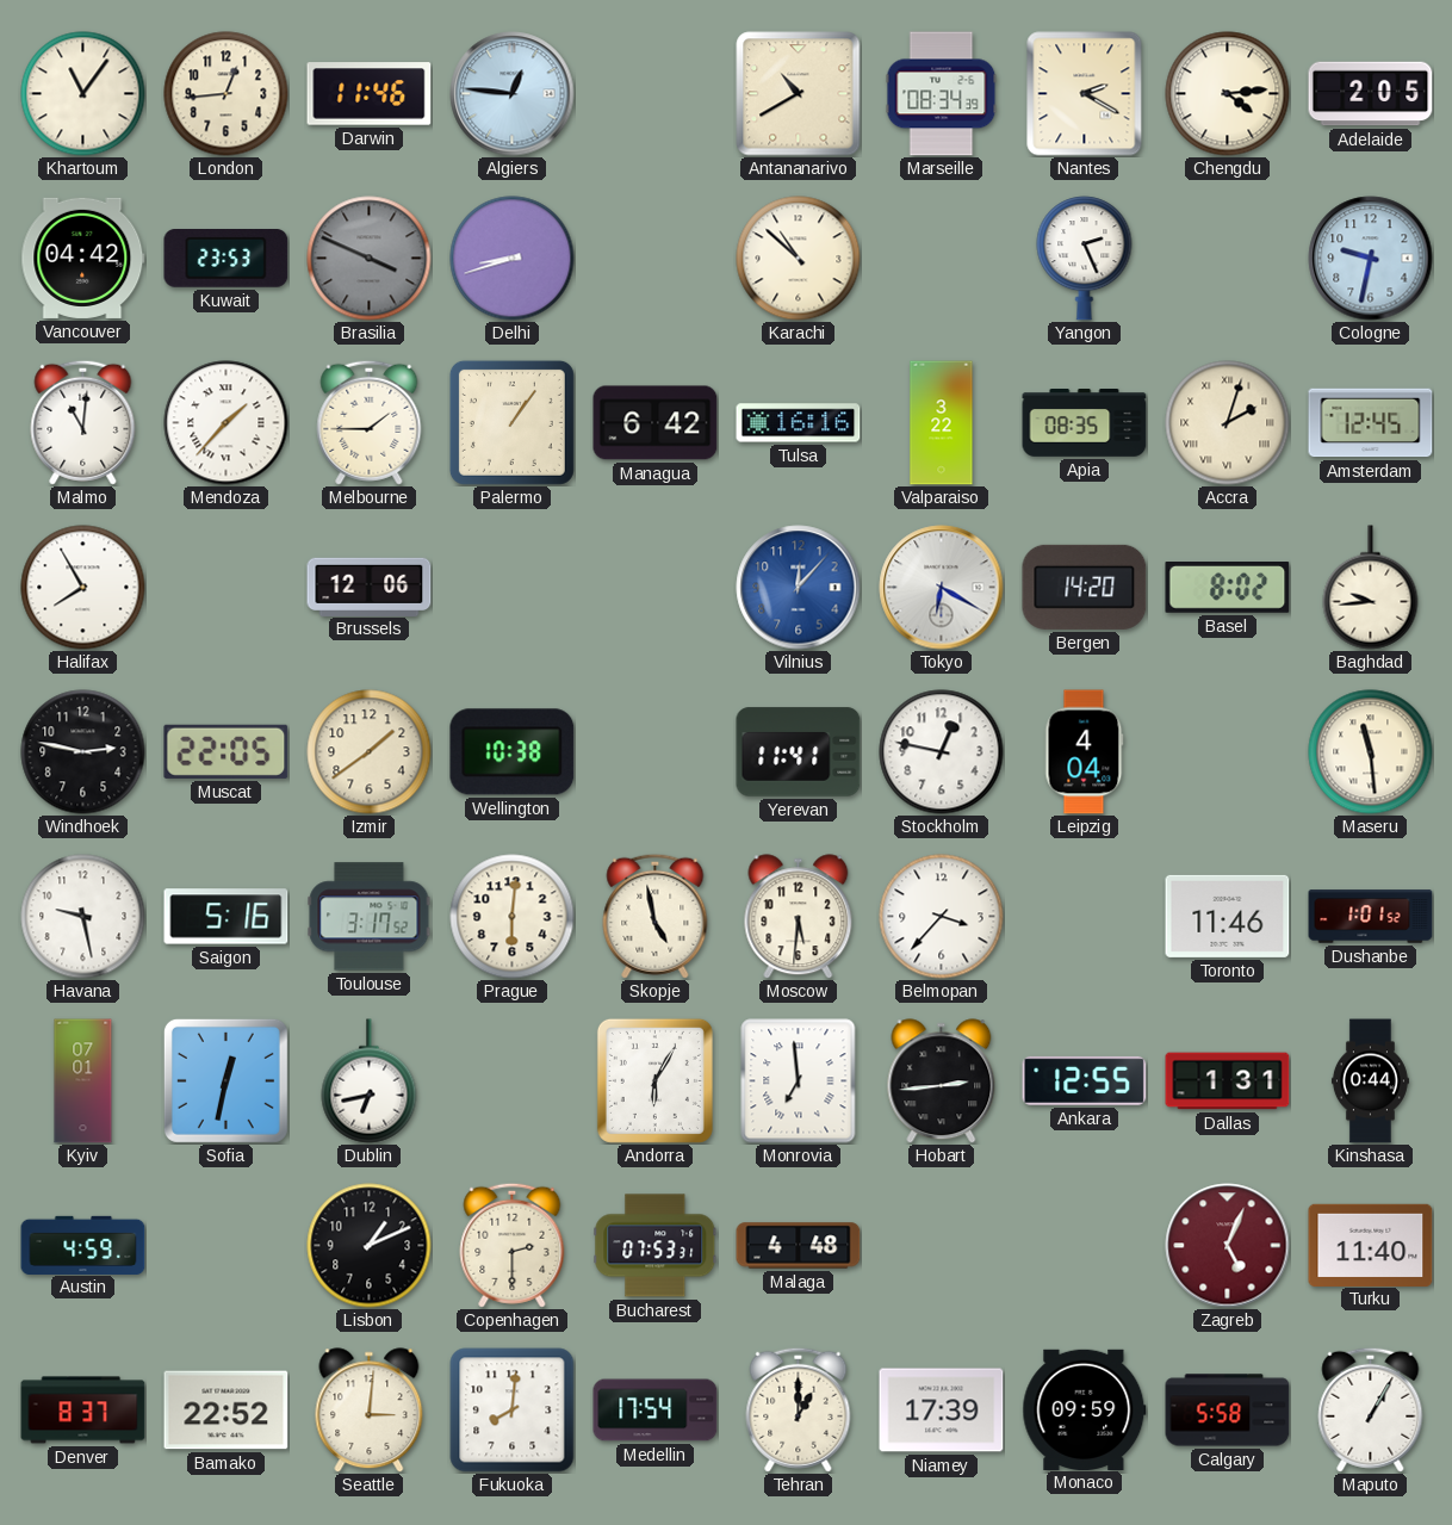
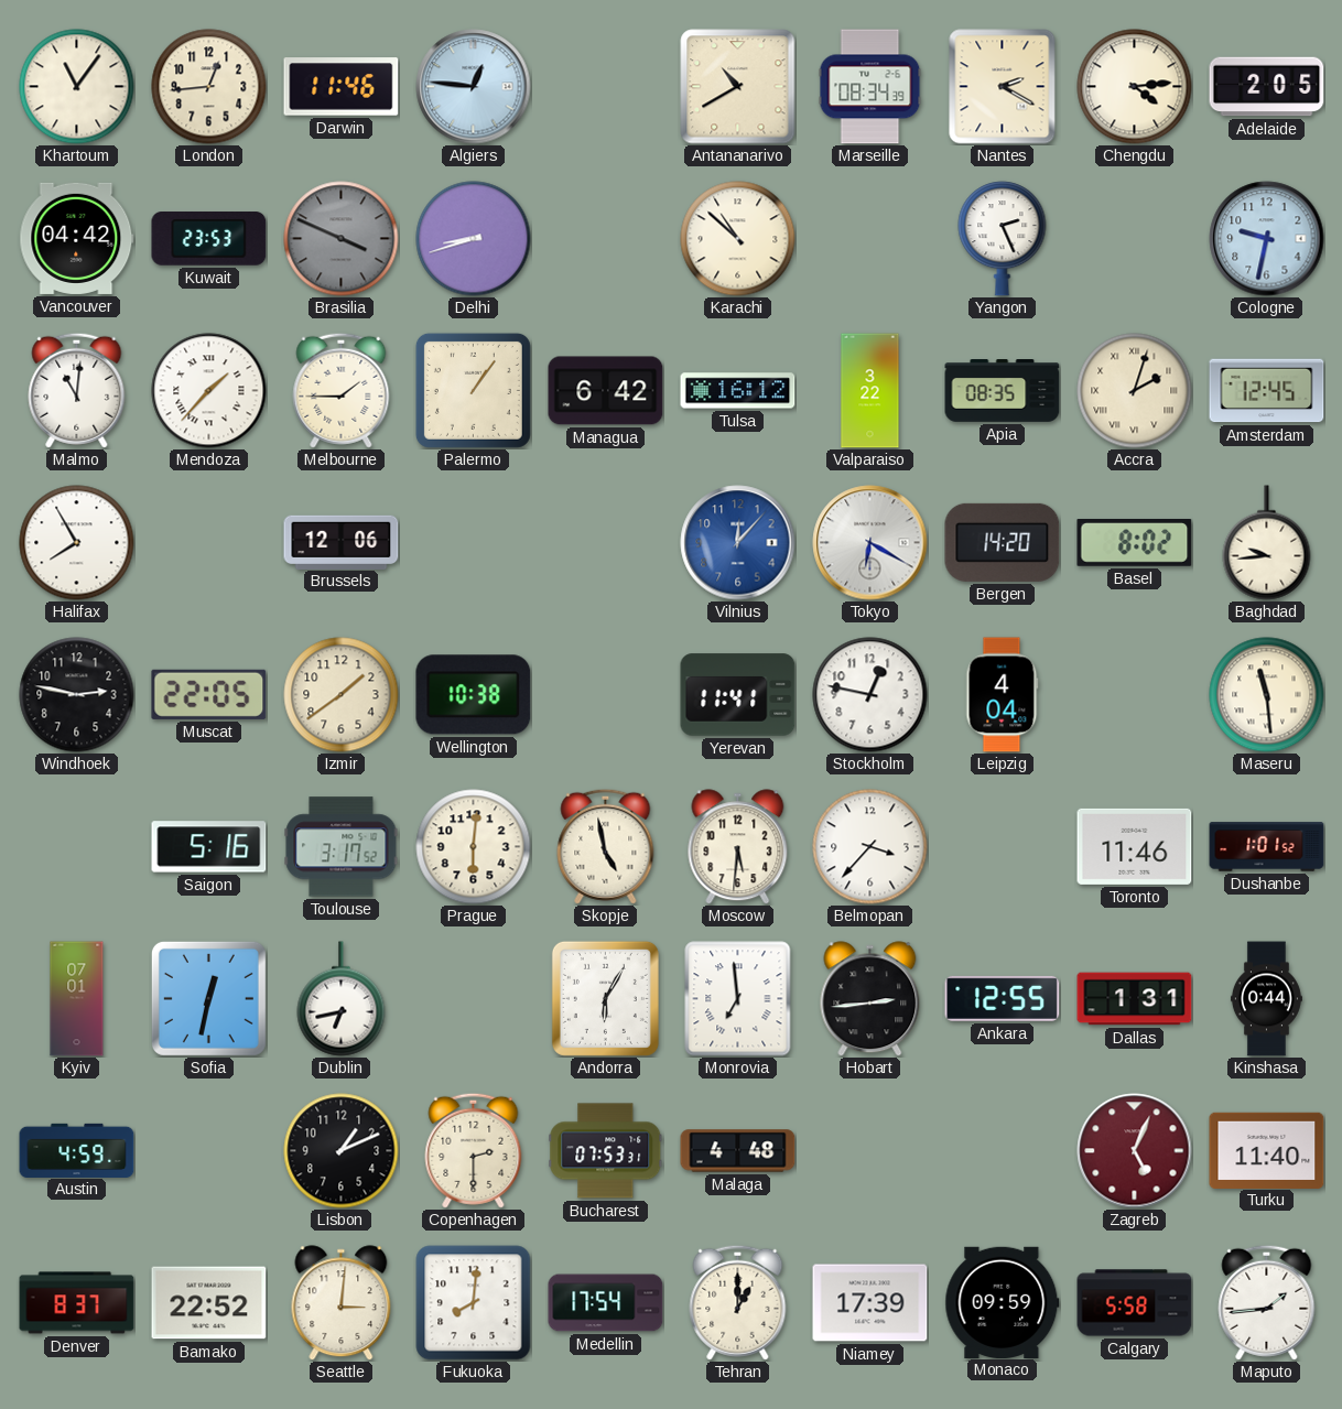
Tulsa: 16:16 -> 16:12
Havana: 9:28 -> none
Maputo: 1:05 -> 1:44
